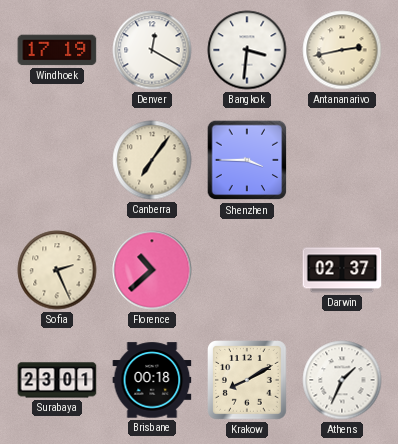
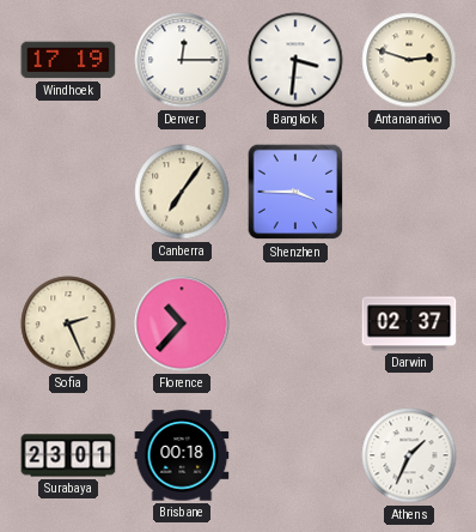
Denver: 12:20 -> 12:15
Antananarivo: 2:43 -> 2:48
Florence: 10:38 -> 10:37
Krakow: 8:10 -> none
